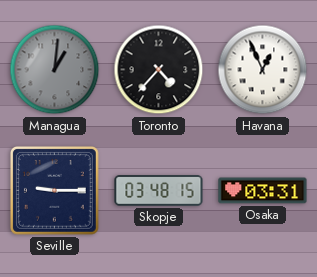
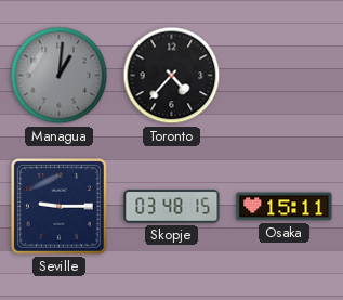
Havana: 12:56 -> none
Osaka: 03:31 -> 15:11
